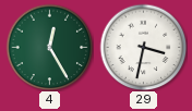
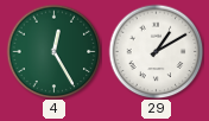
29: 3:32 -> 1:10
